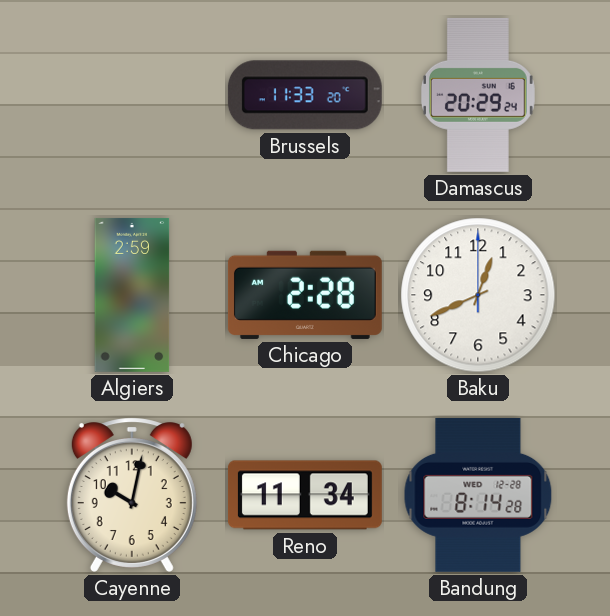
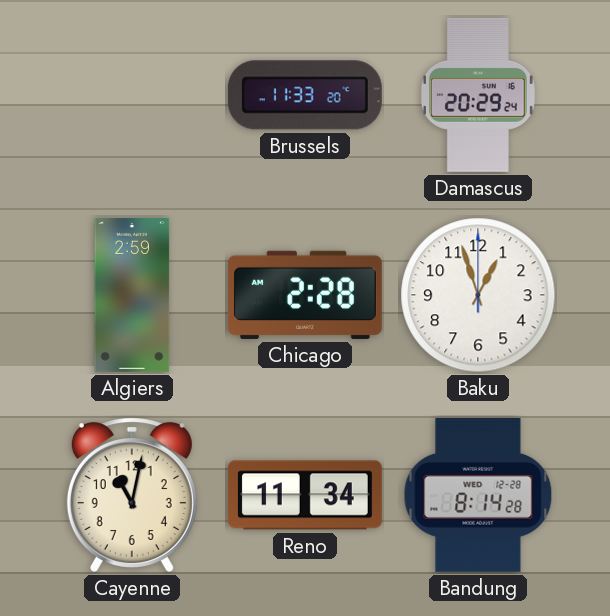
Baku: 12:41 -> 12:57
Cayenne: 10:02 -> 11:02
